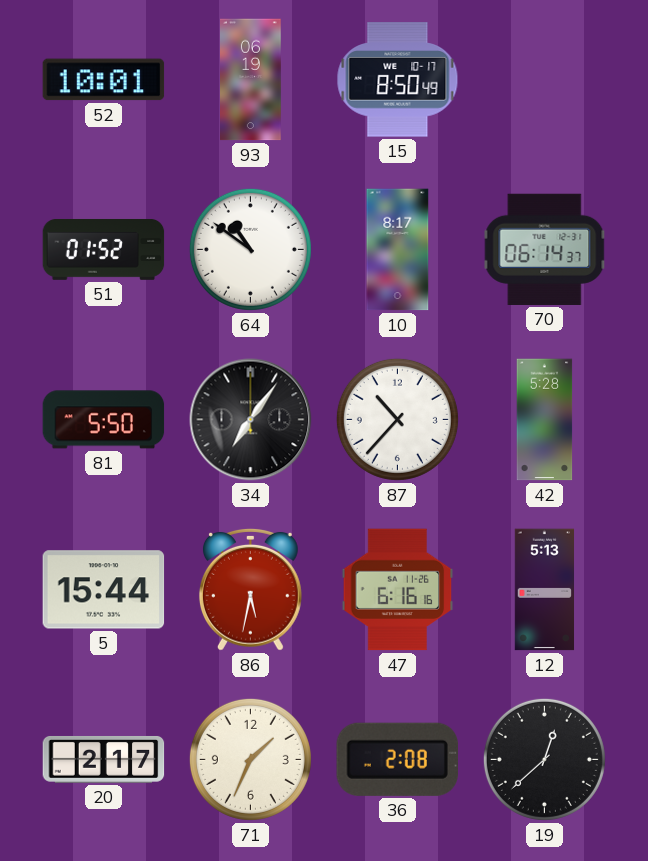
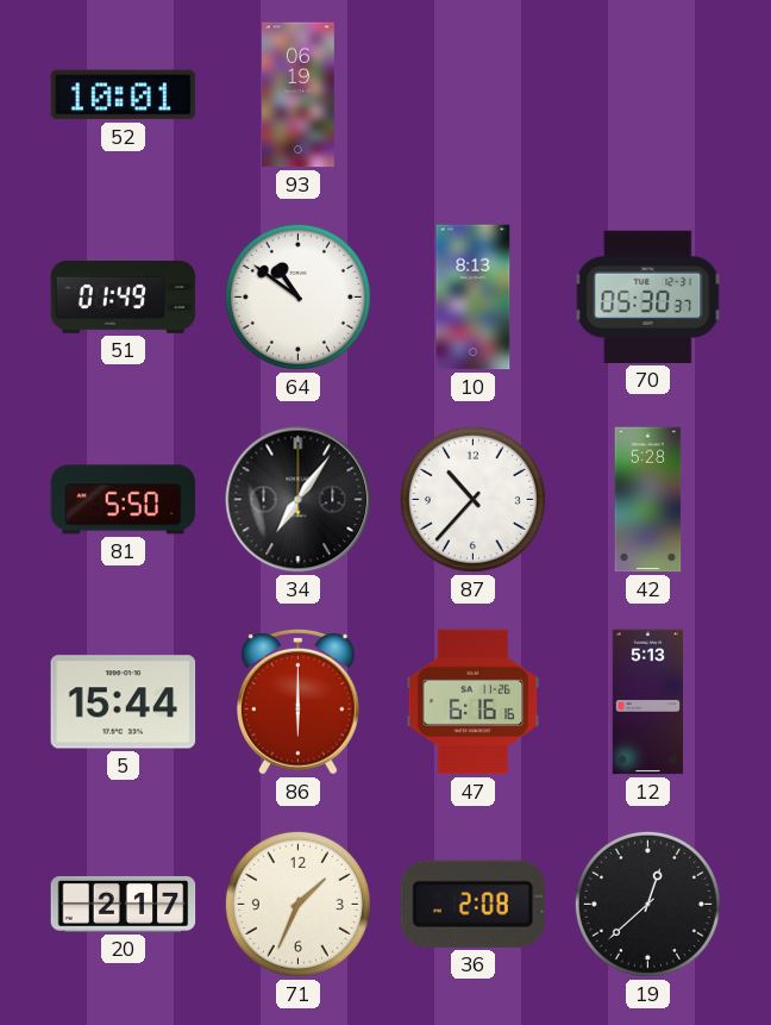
15: 8:50 -> none
51: 01:52 -> 01:49
10: 8:17 -> 8:13
70: 06:14 -> 05:30
86: 5:32 -> 6:00
